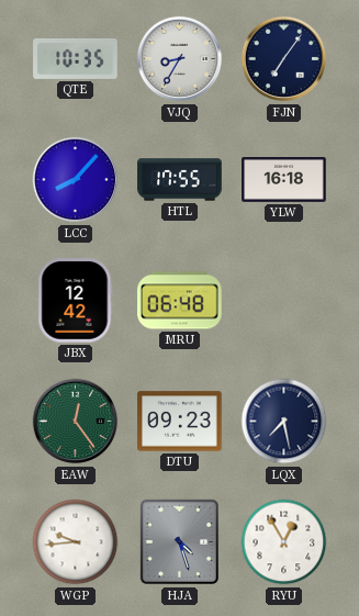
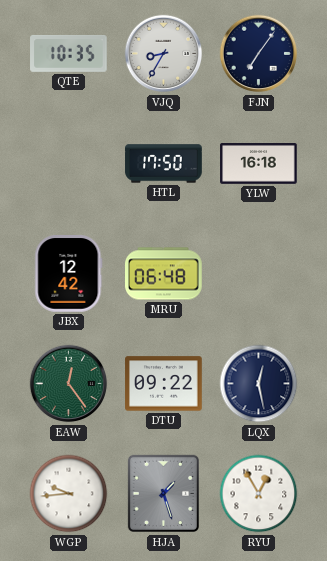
LCC: 8:07 -> none
HTL: 17:55 -> 17:50
DTU: 09:23 -> 09:22
LQX: 7:28 -> 12:28
HJA: 4:27 -> 1:27
